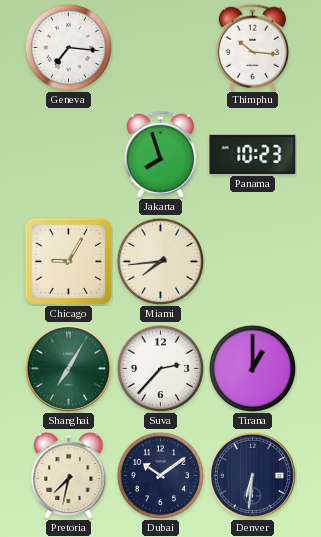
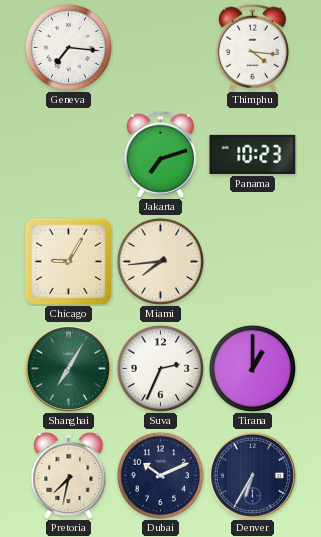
Thimphu: 10:16 -> 4:16
Jakarta: 7:57 -> 7:12
Suva: 2:37 -> 2:34
Dubai: 10:09 -> 10:11
Denver: 6:31 -> 6:35
